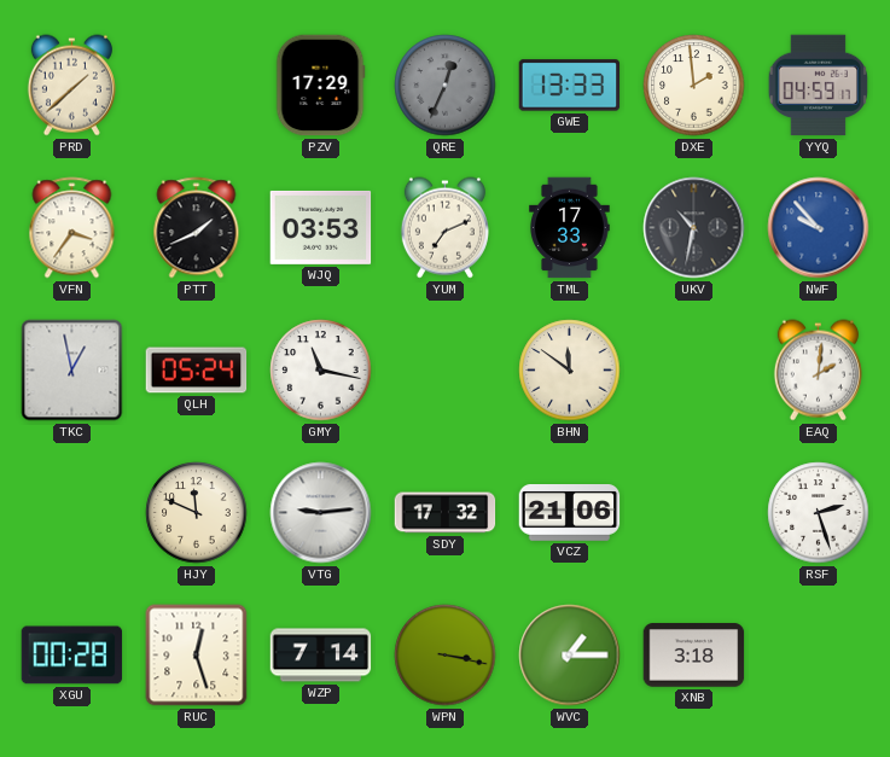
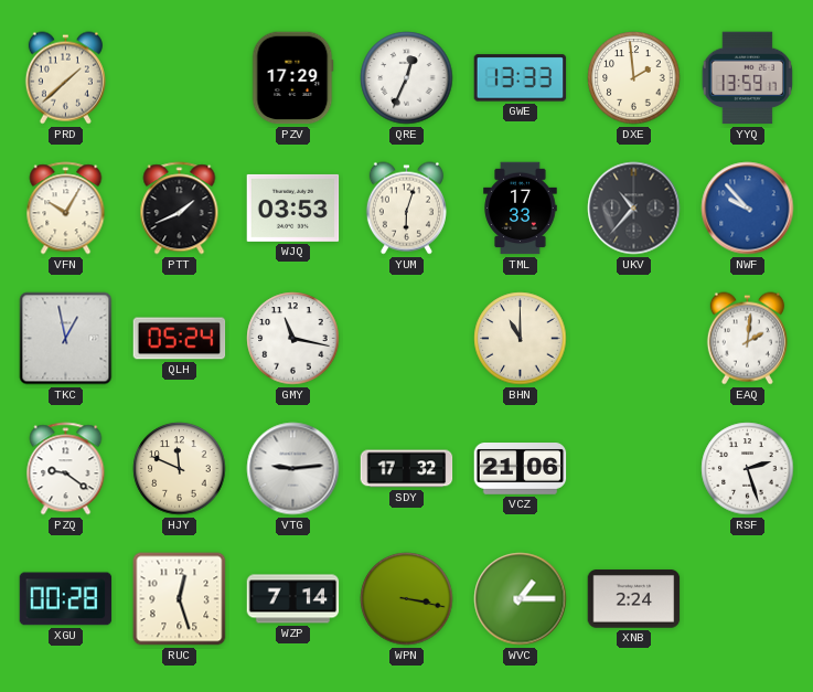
QRE dial: grey -> white
YYQ: 04:59 -> 13:59
VFN: 3:36 -> 10:05
YUM: 7:11 -> 6:03
UKV: 10:32 -> 10:37
BHN: 11:51 -> 11:00
PZQ: none -> 9:21
XNB: 3:18 -> 2:24
